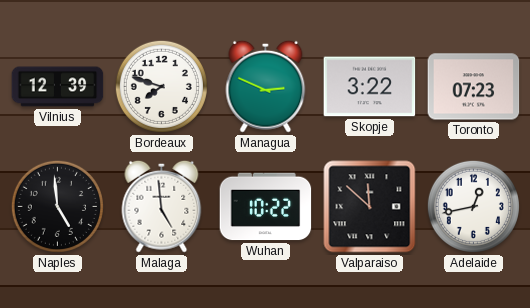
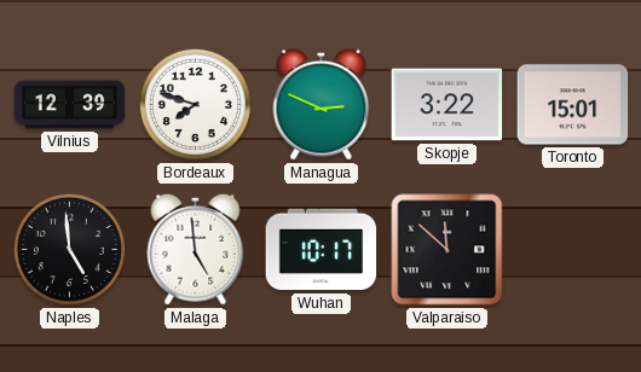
Toronto: 07:23 -> 15:01
Wuhan: 10:22 -> 10:17
Adelaide: 12:43 -> none
